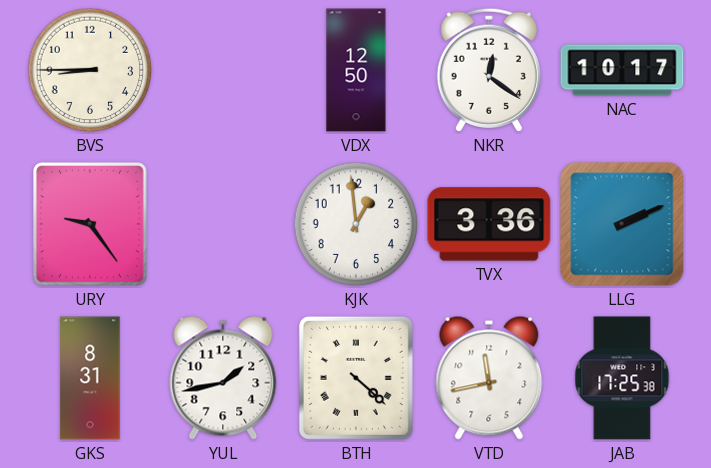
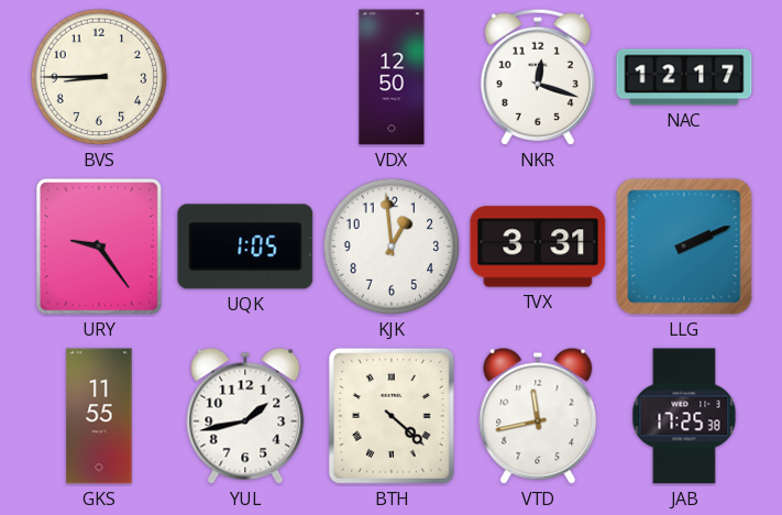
NKR: 12:21 -> 12:18
NAC: 10:17 -> 12:17
UQK: none -> 1:05
TVX: 3:36 -> 3:31
GKS: 8:31 -> 11:55
